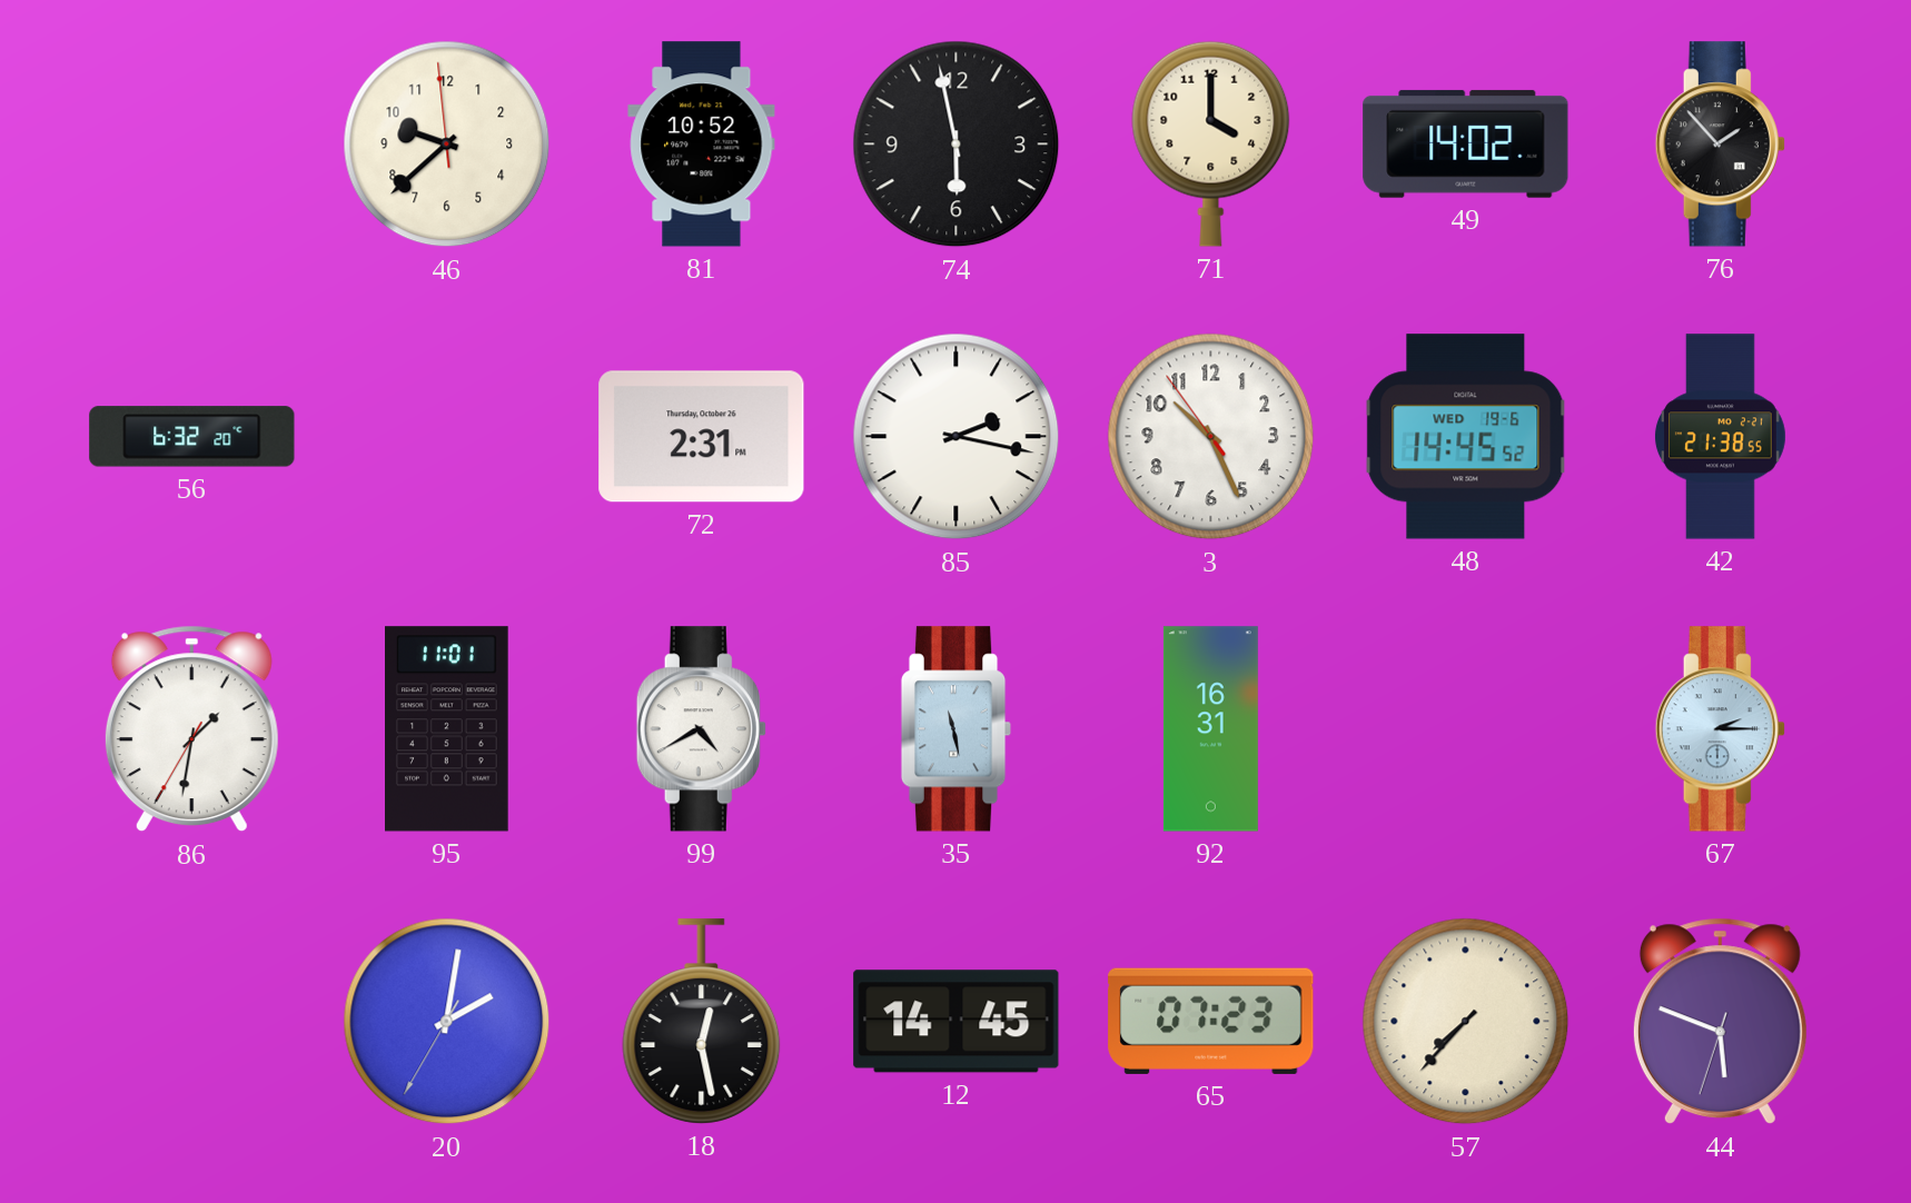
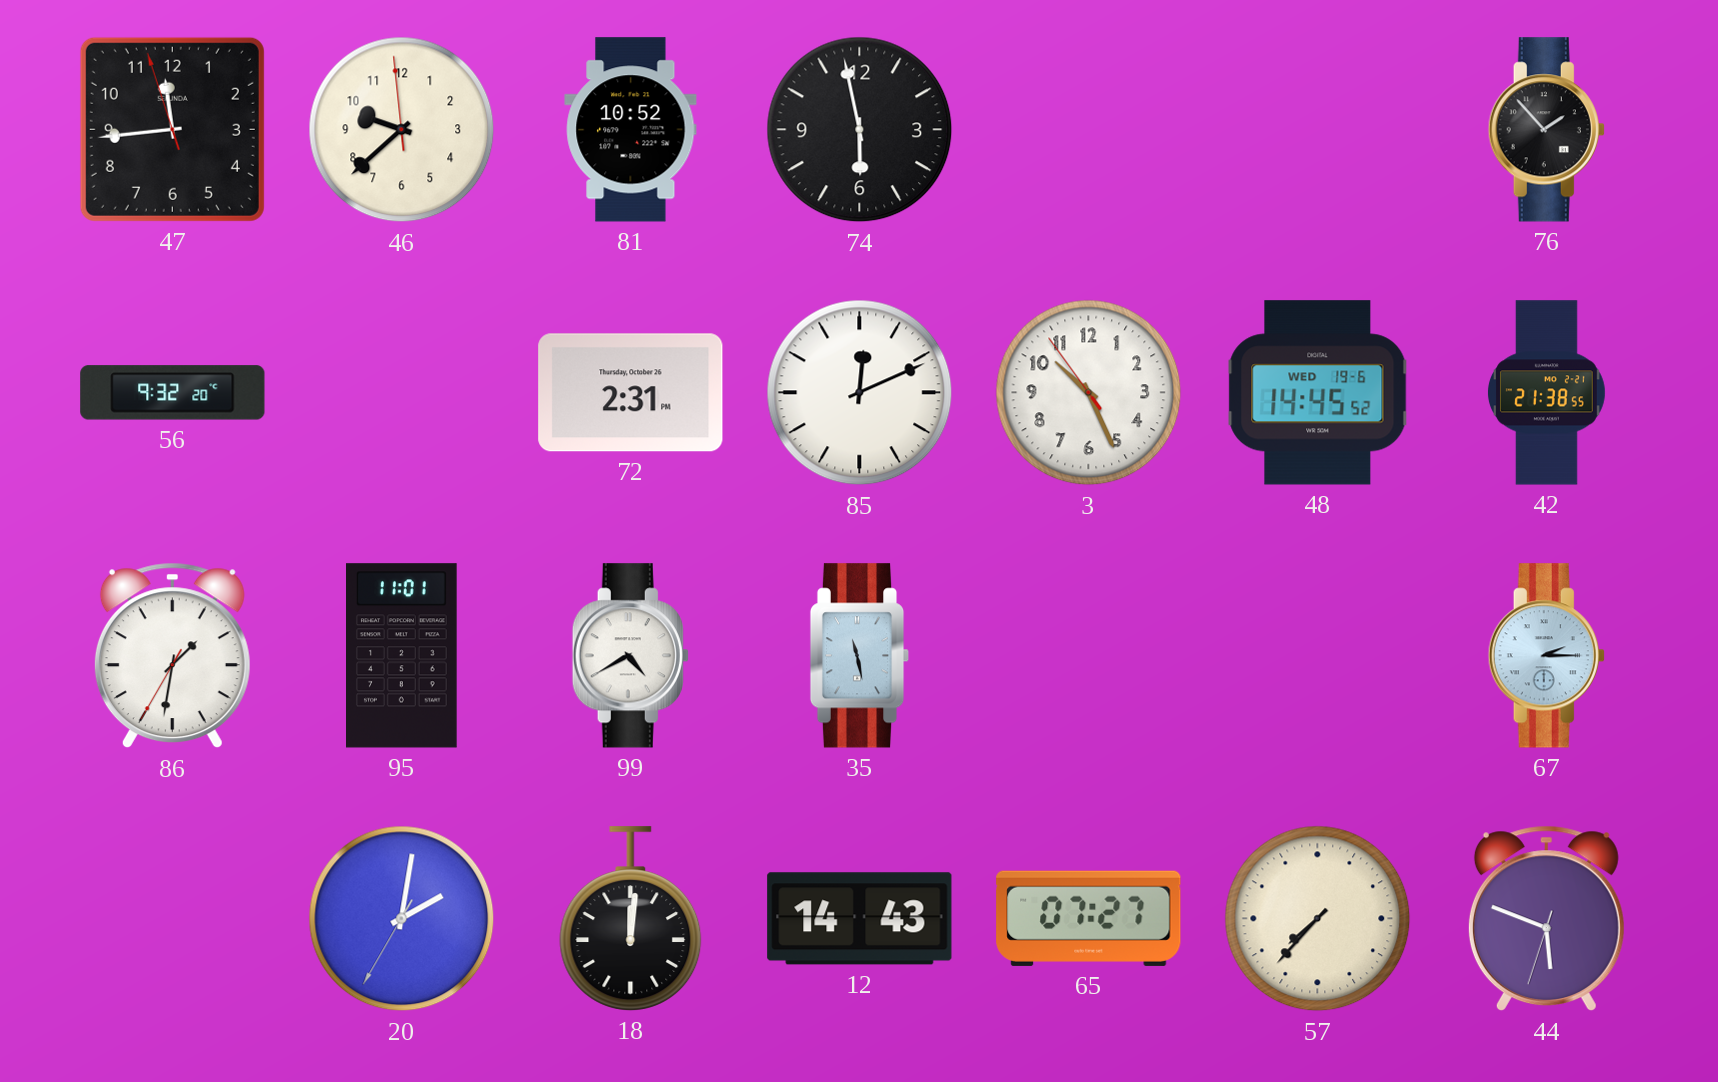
47: none -> 11:43
71: 4:00 -> none
49: 14:02 -> none
56: 6:32 -> 9:32
85: 2:17 -> 12:11
92: 16:31 -> none
18: 12:28 -> 12:01
12: 14:45 -> 14:43
65: 07:23 -> 07:27
